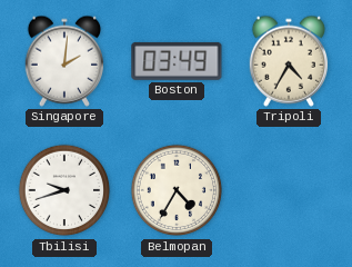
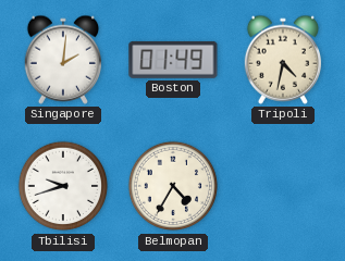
Boston: 03:49 -> 01:49
Tripoli: 4:35 -> 4:32
